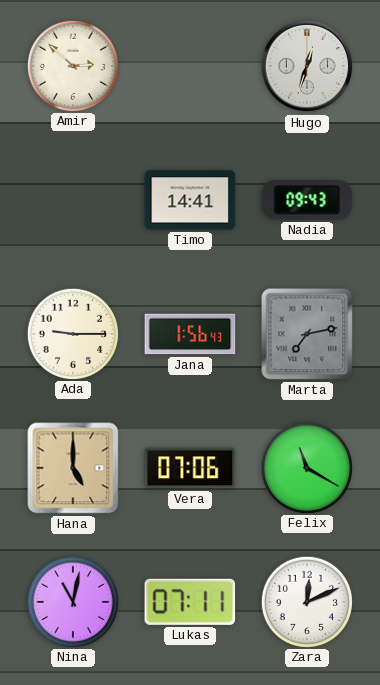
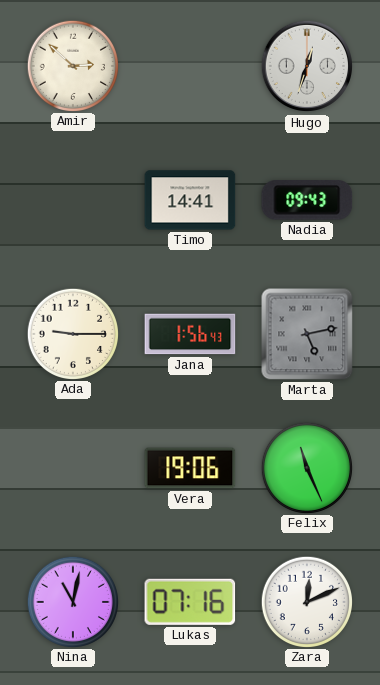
Marta: 7:13 -> 5:13
Hana: 5:00 -> none
Vera: 07:06 -> 19:06
Felix: 11:20 -> 11:26
Lukas: 07:11 -> 07:16
